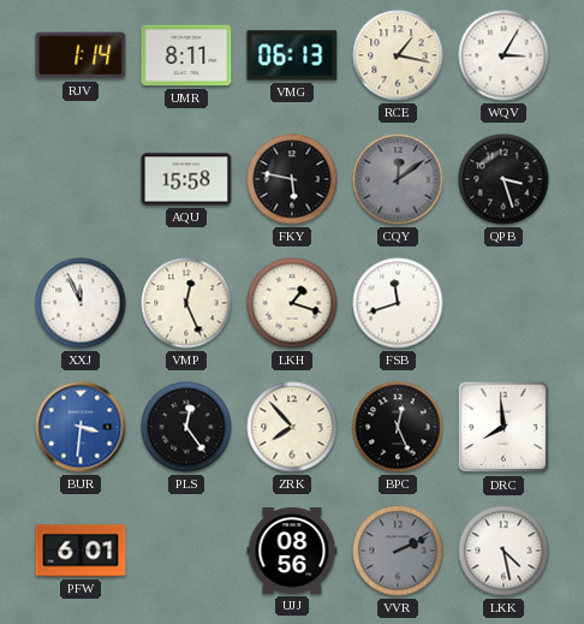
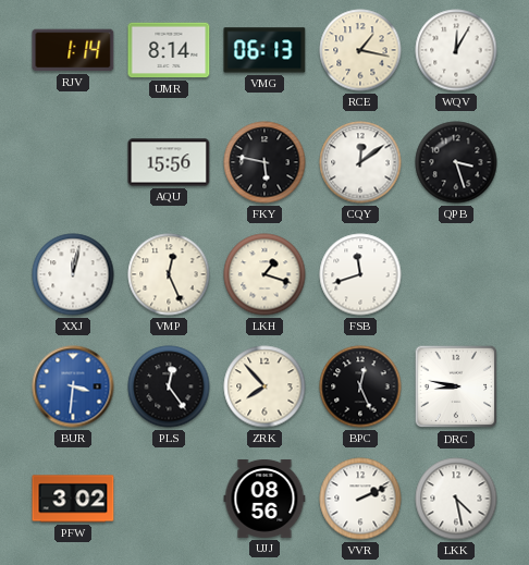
UMR: 8:11 -> 8:14
WQV: 3:05 -> 12:05
AQU: 15:58 -> 15:56
CQY dial: grey -> white
XXJ: 11:56 -> 12:02
DRC: 7:59 -> 8:47
PFW: 6:01 -> 3:02
VVR dial: grey -> white
